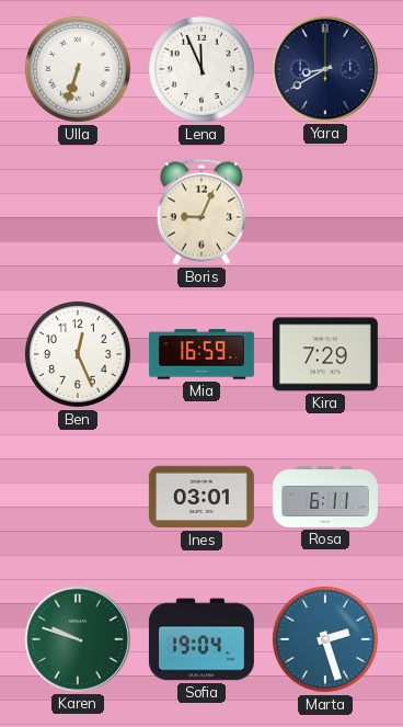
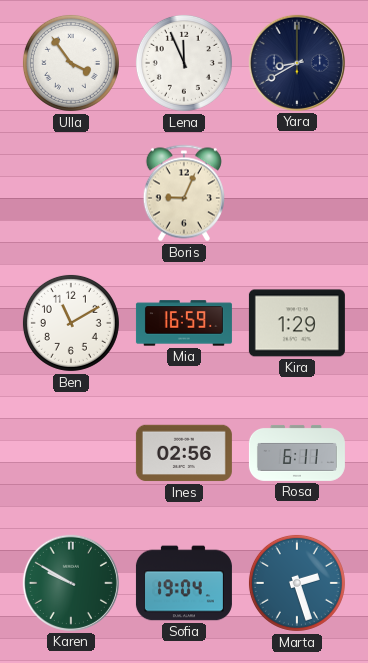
Ulla: 6:33 -> 3:54
Ben: 12:26 -> 11:10
Kira: 7:29 -> 1:29
Ines: 03:01 -> 02:56
Karen: 9:48 -> 9:50
